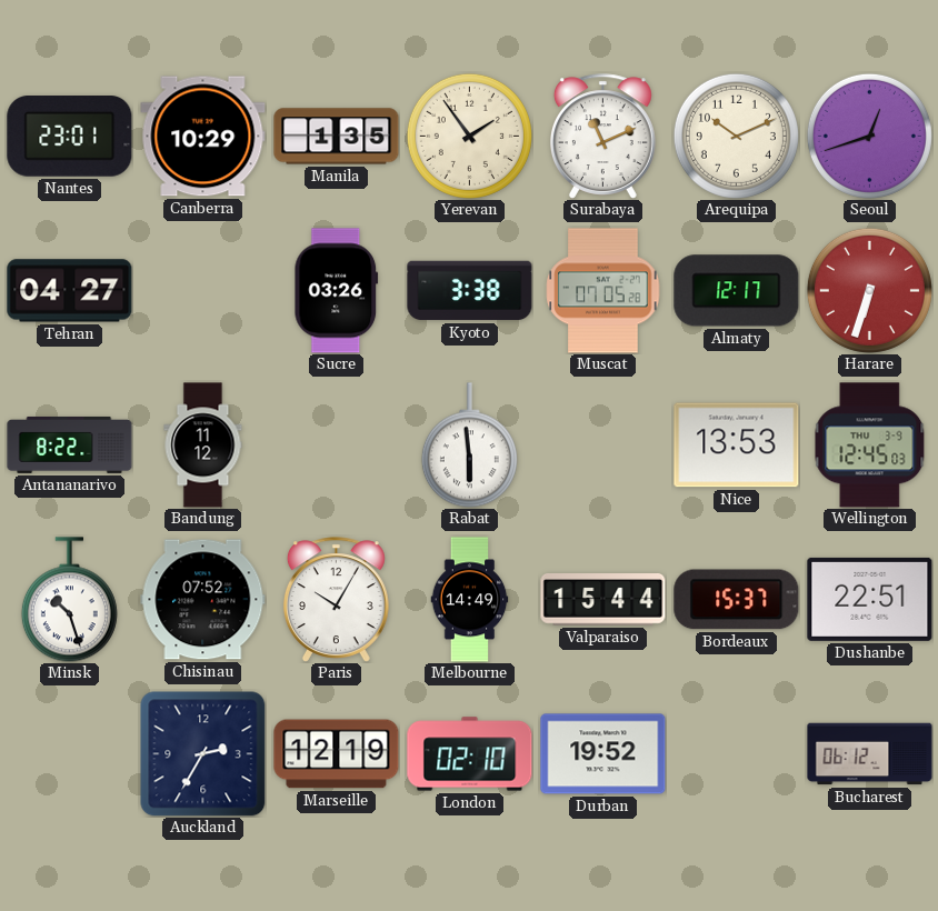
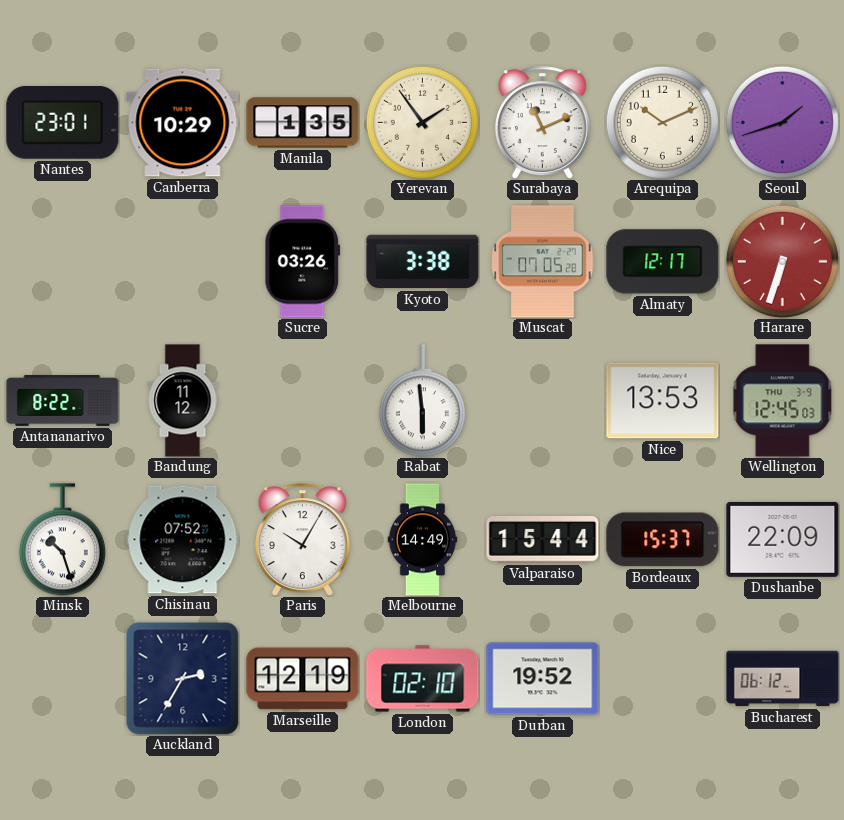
Seoul: 12:42 -> 1:42
Tehran: 04:27 -> none
Dushanbe: 22:51 -> 22:09
